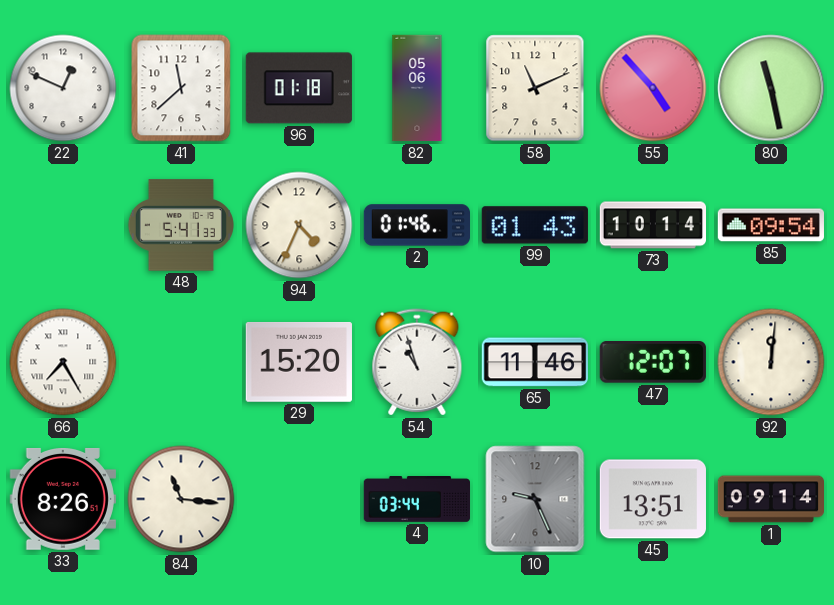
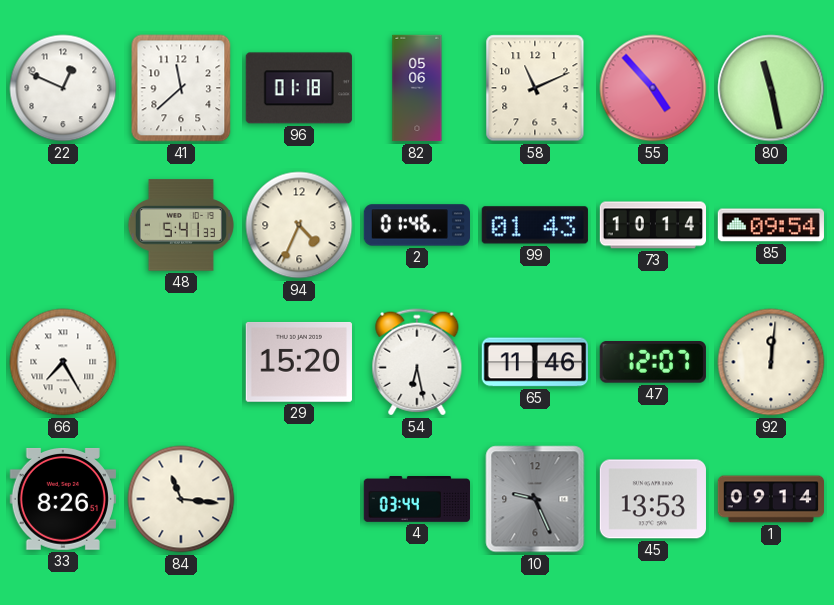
54: 10:57 -> 6:28
45: 13:51 -> 13:53
